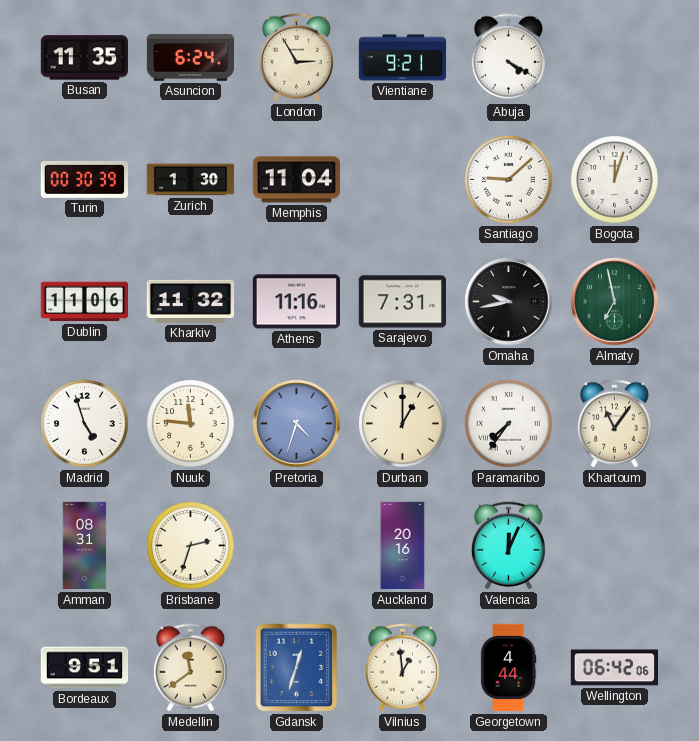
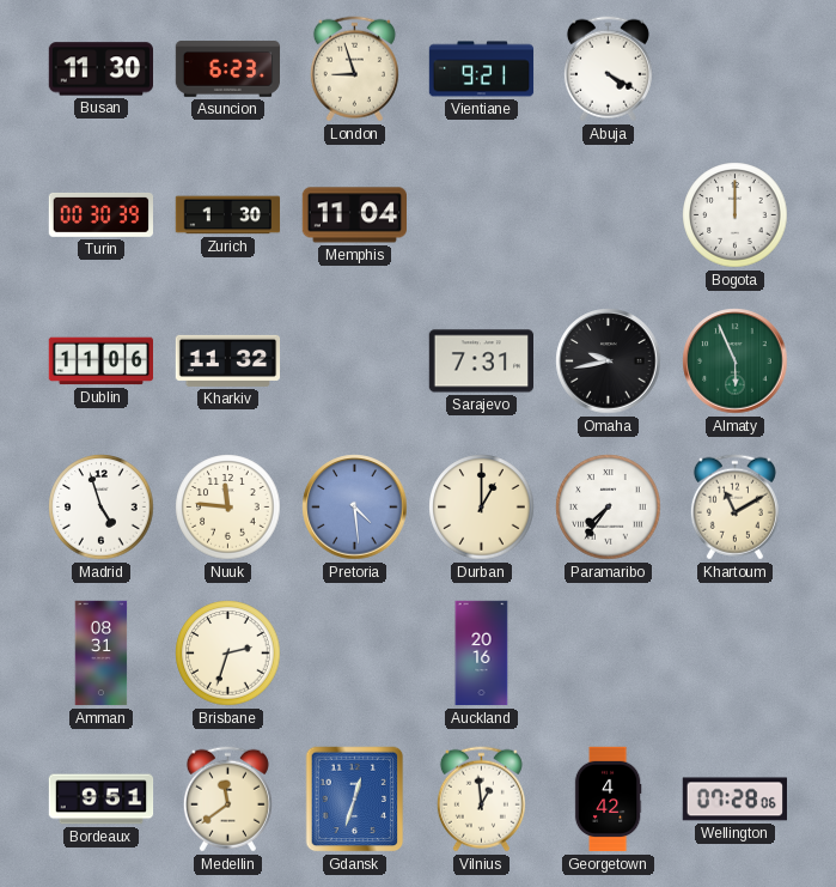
Busan: 11:35 -> 11:30
Asuncion: 6:24 -> 6:23
London: 2:55 -> 8:57
Santiago: 9:08 -> none
Bogota: 12:03 -> 12:00
Athens: 11:16 -> none
Almaty: 6:58 -> 5:56
Pretoria: 4:33 -> 4:29
Khartoum: 11:06 -> 11:10
Valencia: 12:04 -> none
Georgetown: 4:44 -> 4:42
Wellington: 06:42 -> 07:28
